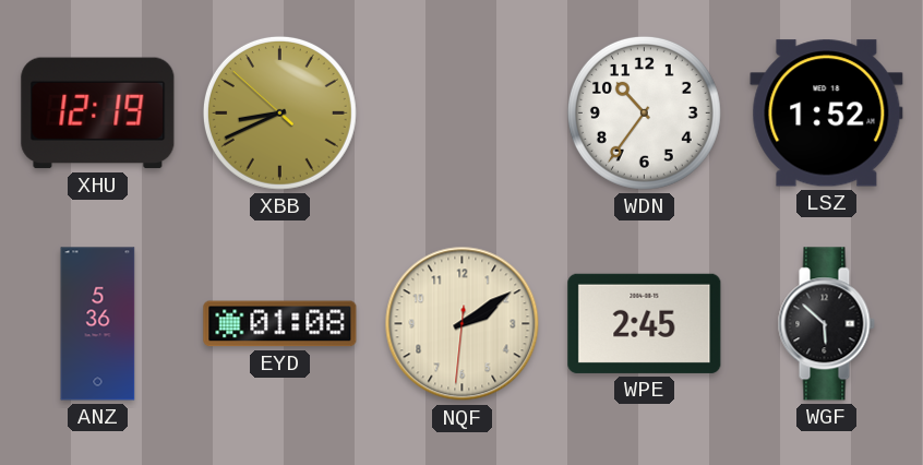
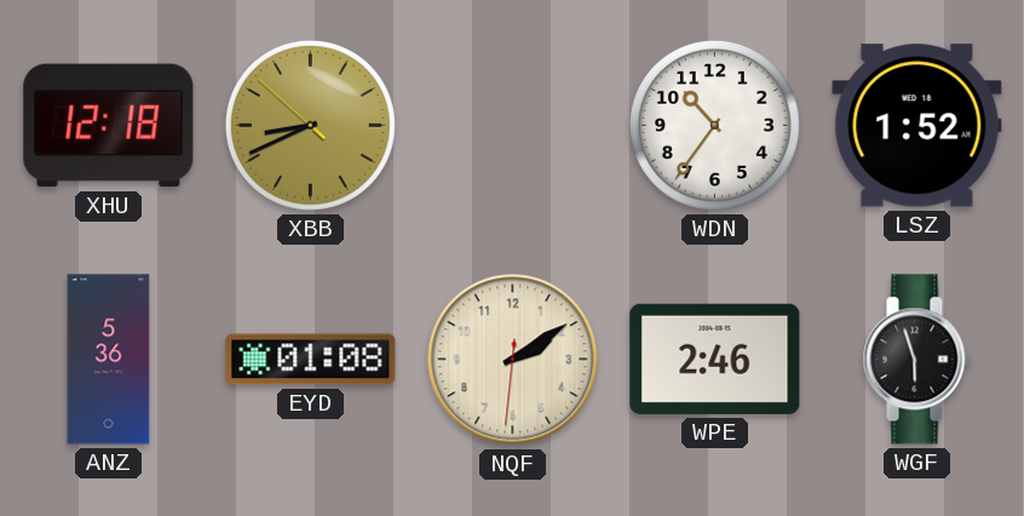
XHU: 12:19 -> 12:18
WPE: 2:45 -> 2:46
WGF: 5:52 -> 5:57
